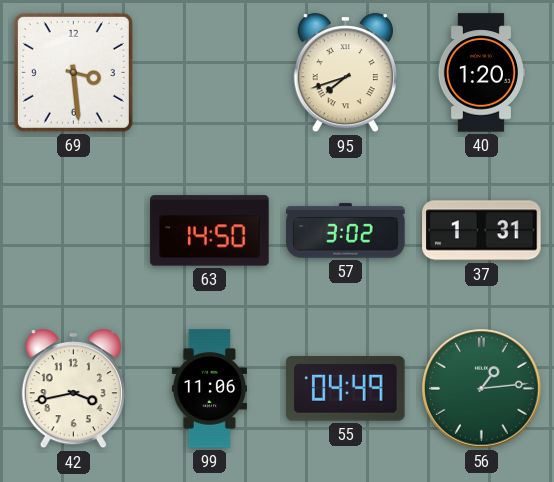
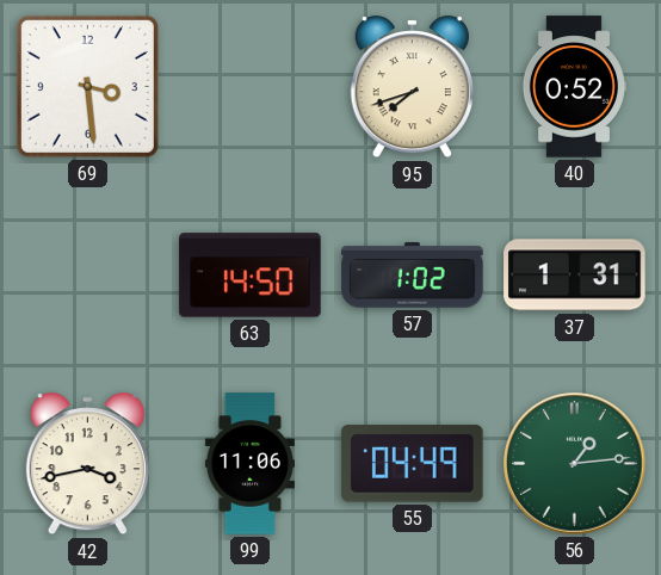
40: 1:20 -> 0:52
57: 3:02 -> 1:02
